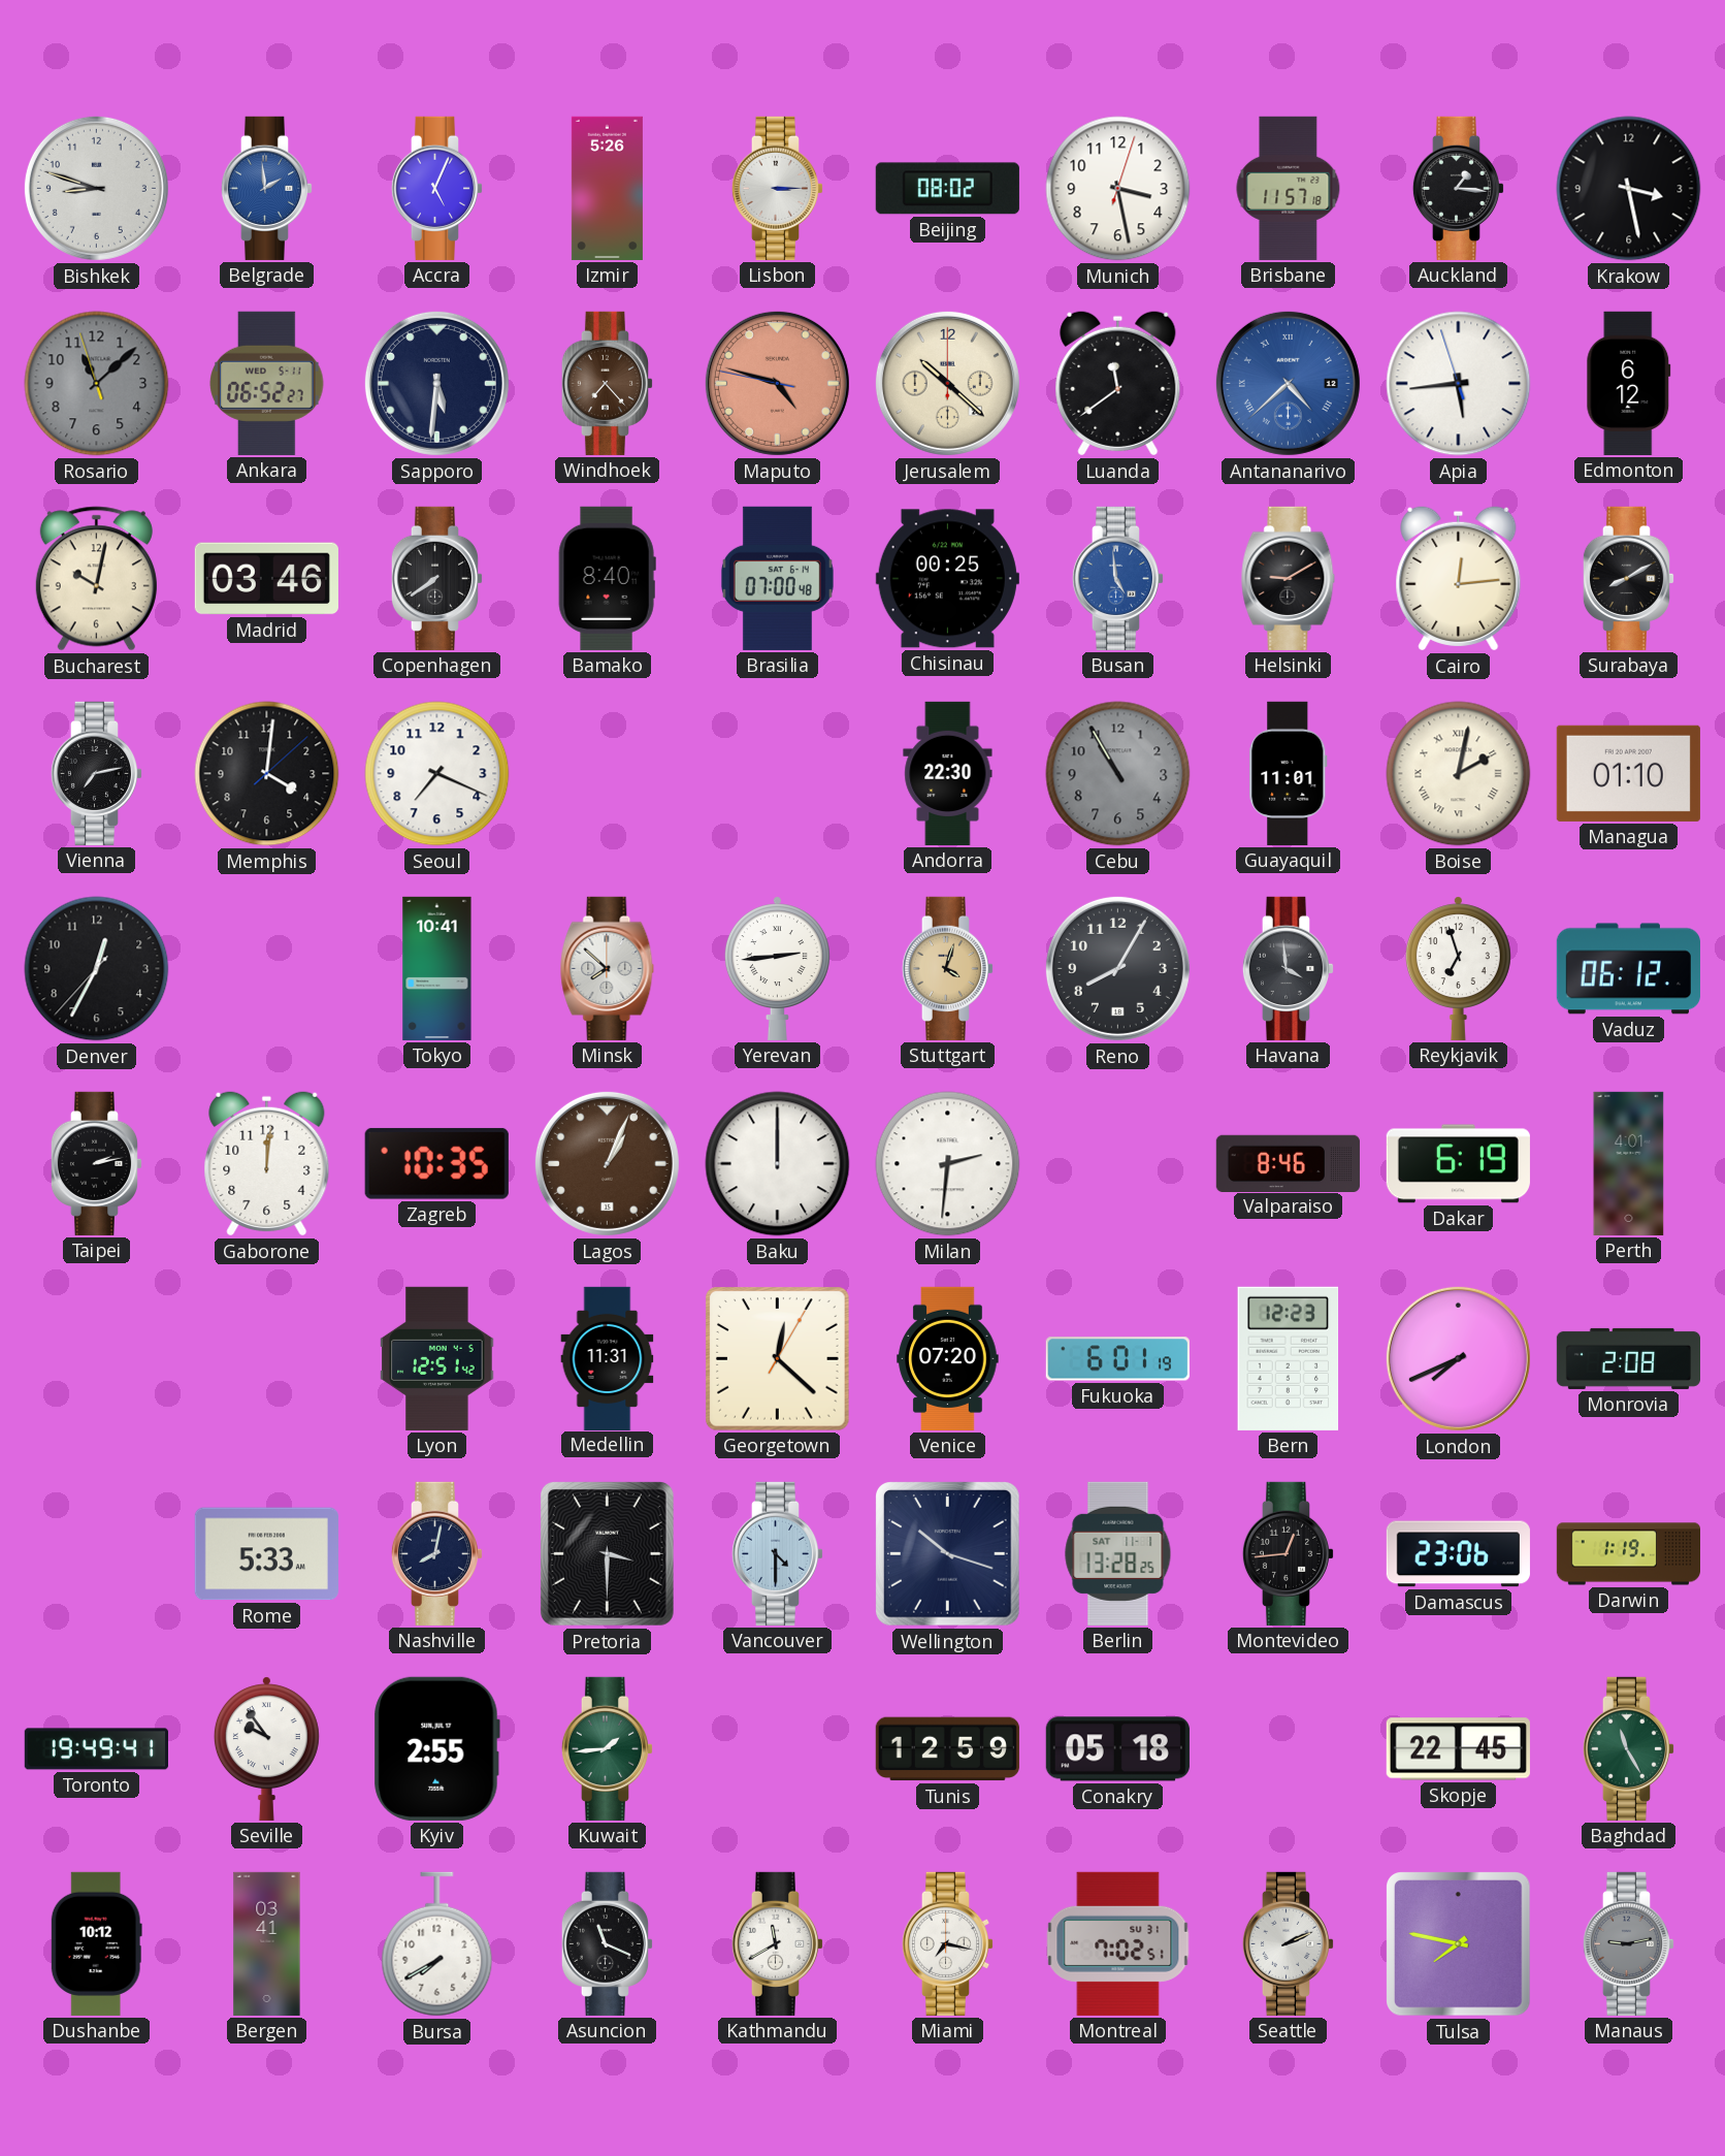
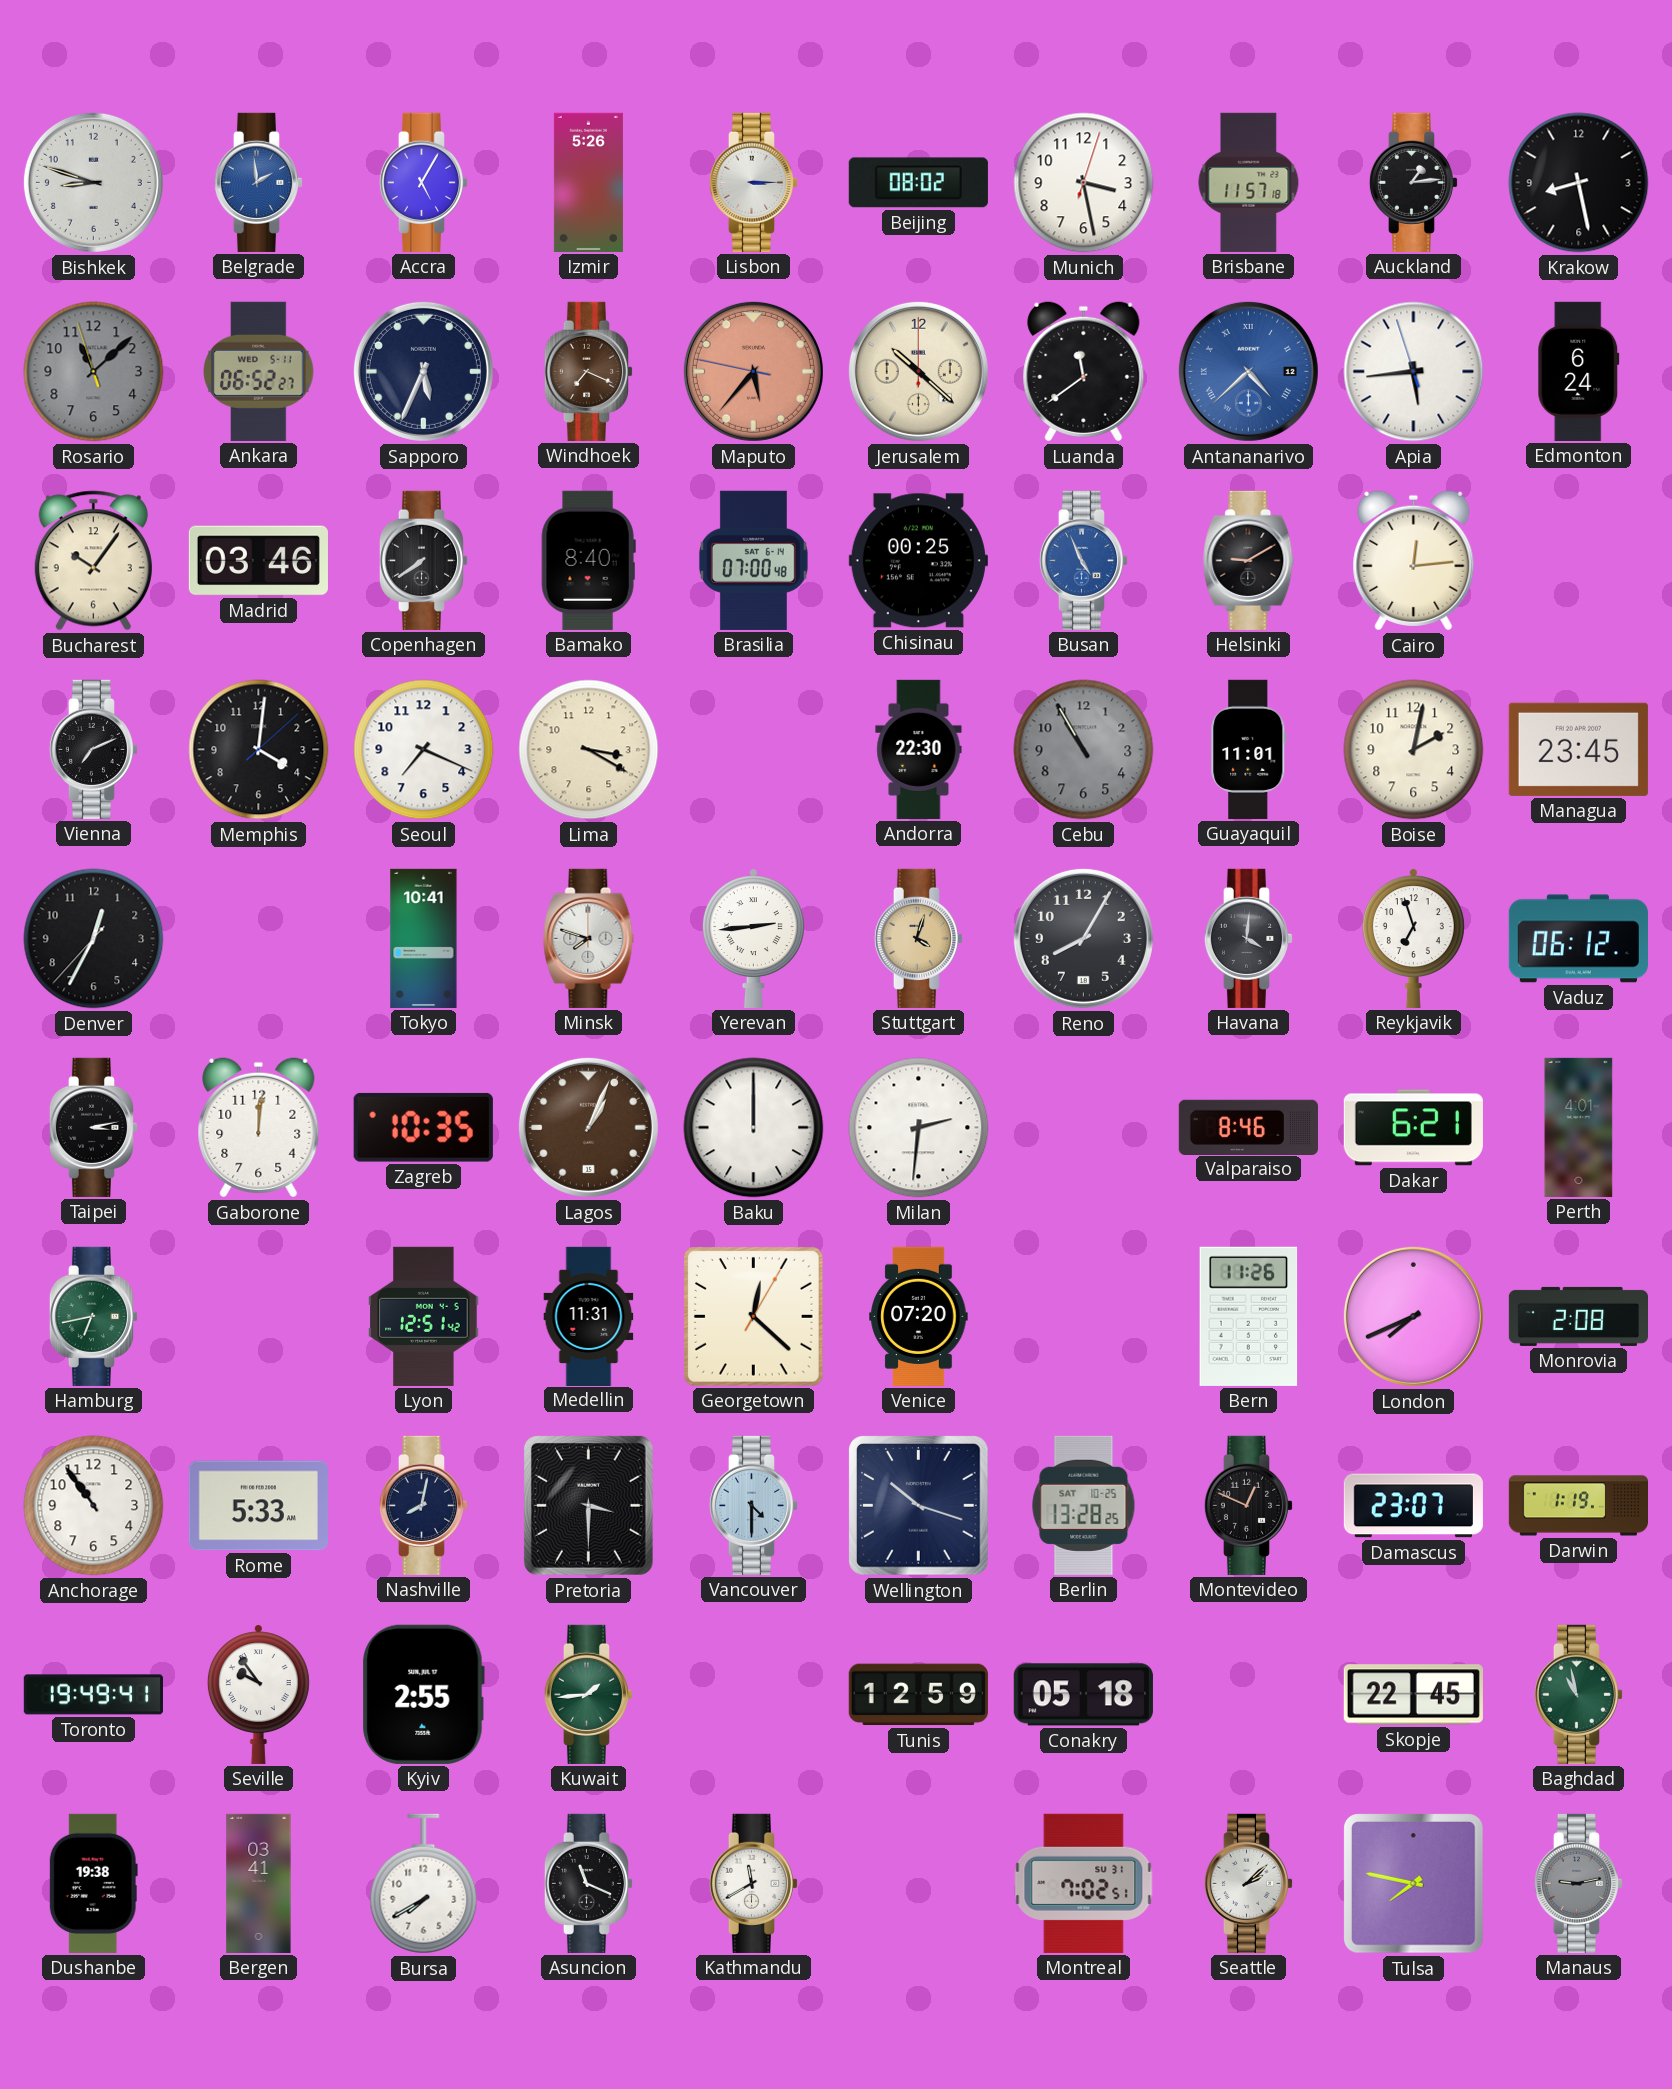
Accra: 5:04 -> 5:05
Auckland: 1:16 -> 1:14
Krakow: 3:28 -> 8:28
Sapporo: 5:31 -> 5:34
Windhoek: 7:23 -> 7:19
Maputo: 4:47 -> 5:36
Edmonton: 6:12 -> 6:24
Bucharest: 10:02 -> 10:06
Busan: 4:59 -> 4:56
Surabaya: 8:10 -> none
Vienna: 7:13 -> 7:11
Lima: none -> 3:20
Boise numerals: Roman -> Arabic
Managua: 01:10 -> 23:45
Minsk: 7:52 -> 7:48
Havana: 3:59 -> 4:01
Taipei: 2:13 -> 3:13
Dakar: 6:19 -> 6:21
Hamburg: none -> 6:43
Fukuoka: 6:01 -> none
Bern: 12:23 -> 11:26
Anchorage: none -> 10:54
Berlin date: SAT 11-1 -> SAT 10-25
Montevideo: 12:44 -> 12:49
Damascus: 23:06 -> 23:07
Baghdad: 11:25 -> 10:58
Dushanbe: 10:12 -> 19:38
Miami: 7:17 -> none
Seattle: 2:11 -> 2:08
